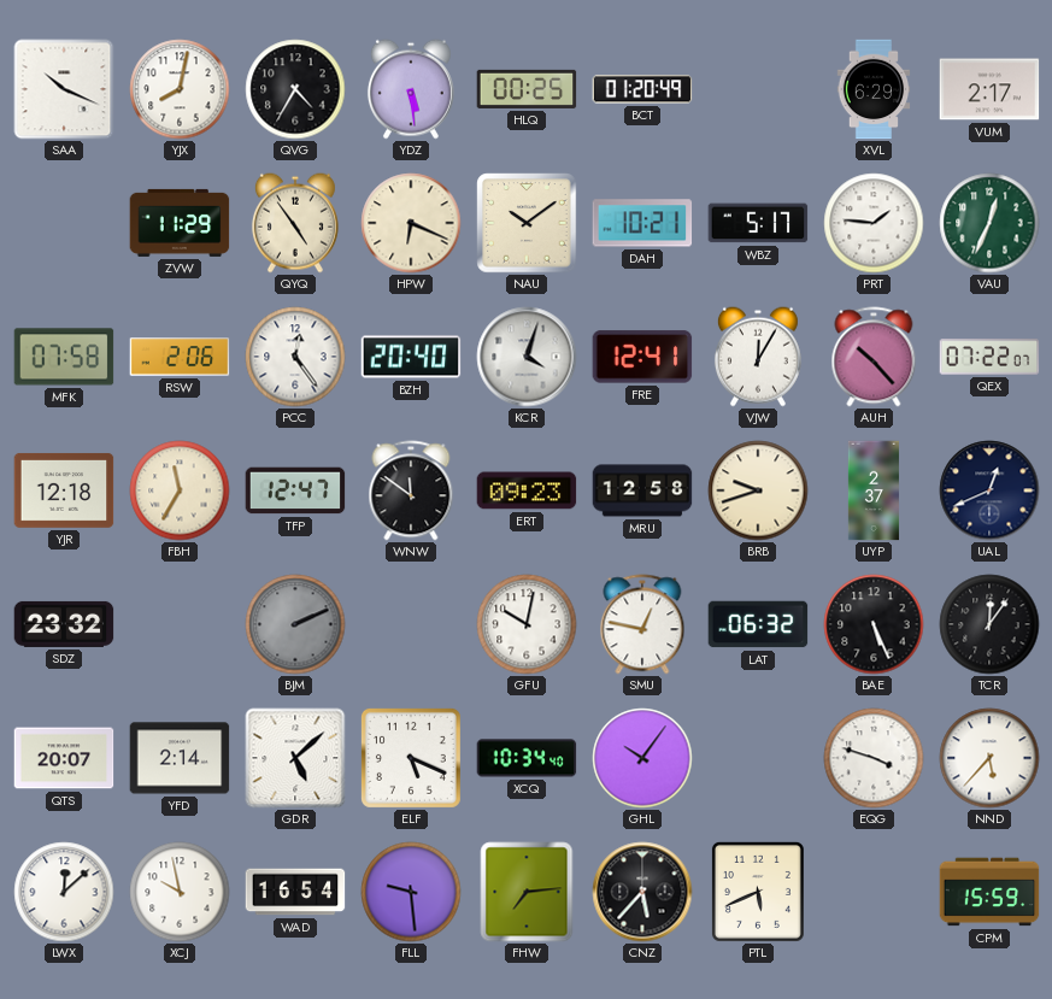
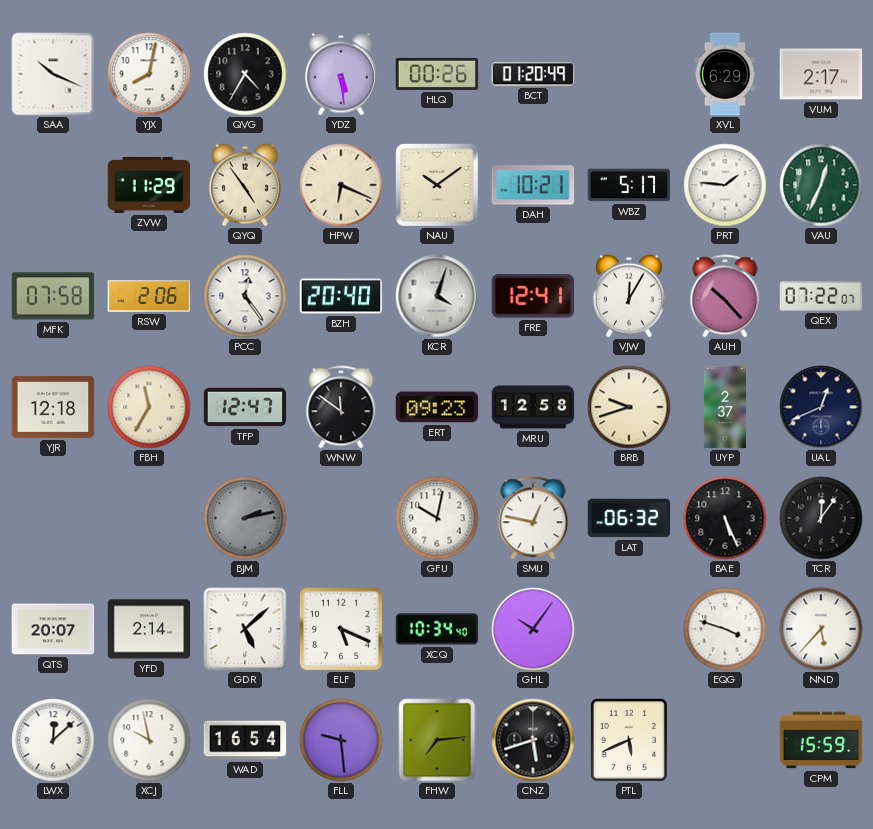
HLQ: 00:25 -> 00:26
SDZ: 23:32 -> none
BJM: 2:11 -> 2:13
CNZ: 5:37 -> 5:42
